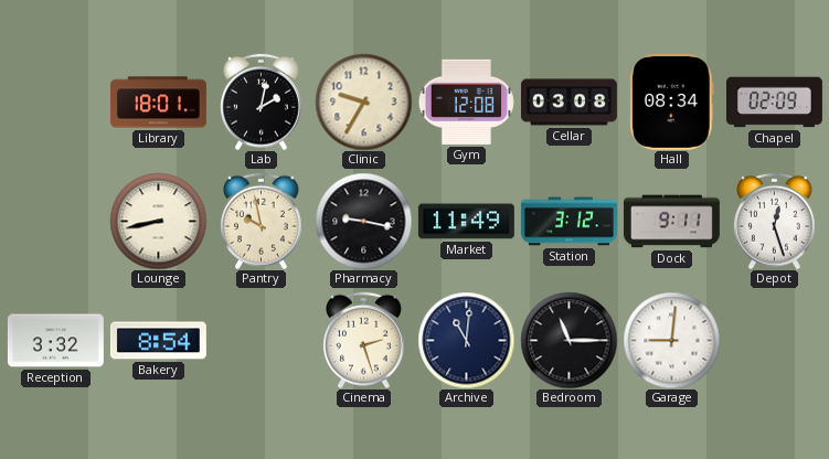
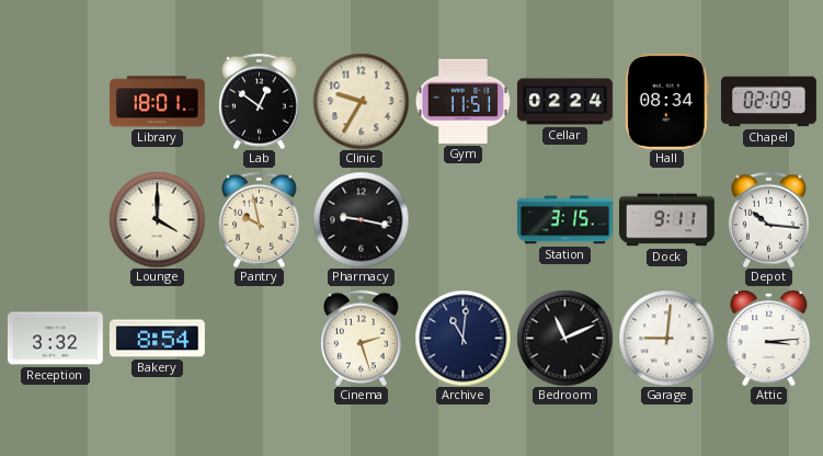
Lab: 2:02 -> 12:51
Gym: 12:08 -> 11:51
Cellar: 03:08 -> 02:24
Lounge: 8:43 -> 4:00
Market: 11:49 -> none
Station: 3:12 -> 3:15
Depot: 12:27 -> 10:16
Bedroom: 11:15 -> 11:11
Attic: none -> 3:14
